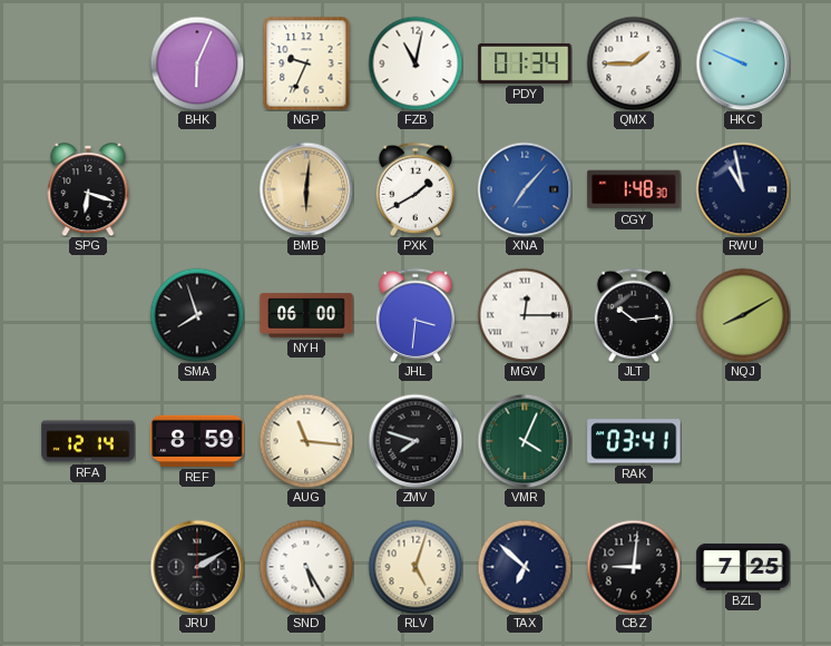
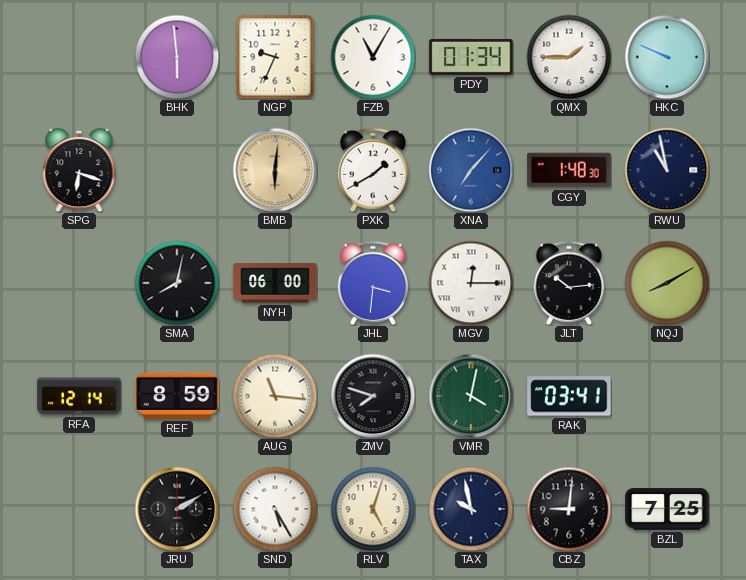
BHK: 6:04 -> 5:59
FZB: 11:02 -> 11:05
SMA: 7:57 -> 8:02
VMR: 4:04 -> 4:02
TAX: 6:52 -> 9:58
